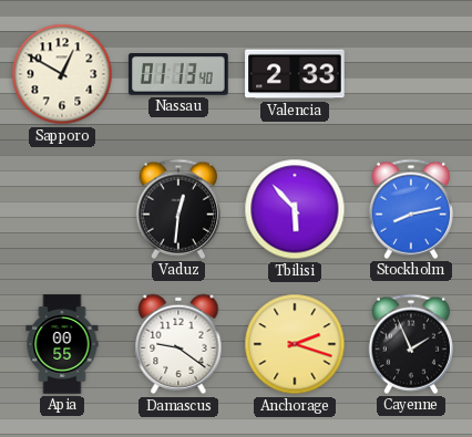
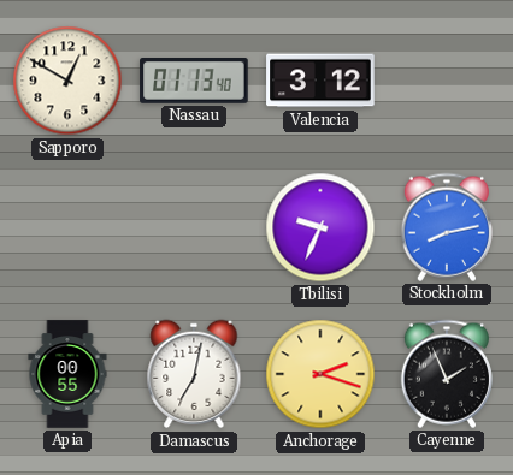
Valencia: 2:33 -> 3:12
Vaduz: 12:31 -> none
Tbilisi: 5:53 -> 9:34
Damascus: 9:21 -> 7:02
